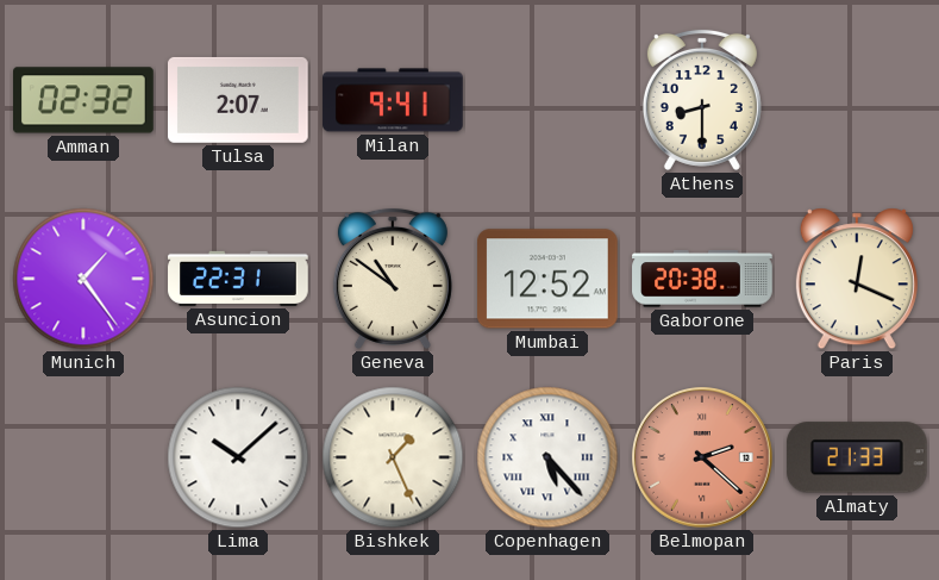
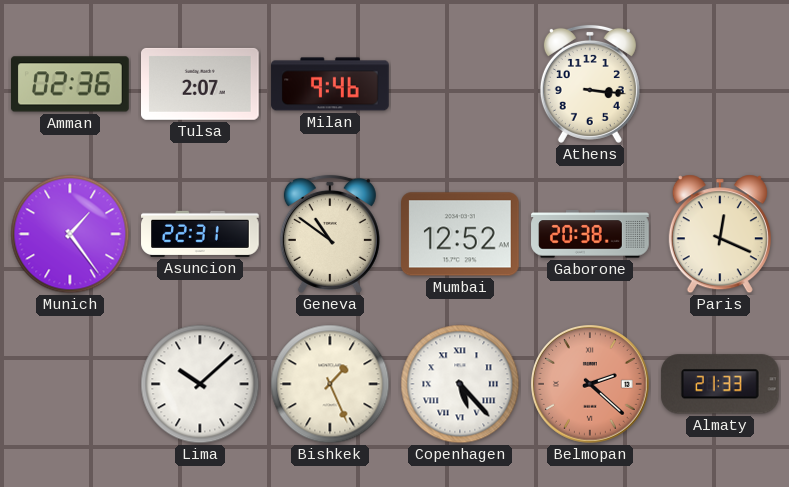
Amman: 02:32 -> 02:36
Milan: 9:41 -> 9:46
Athens: 8:30 -> 3:16
